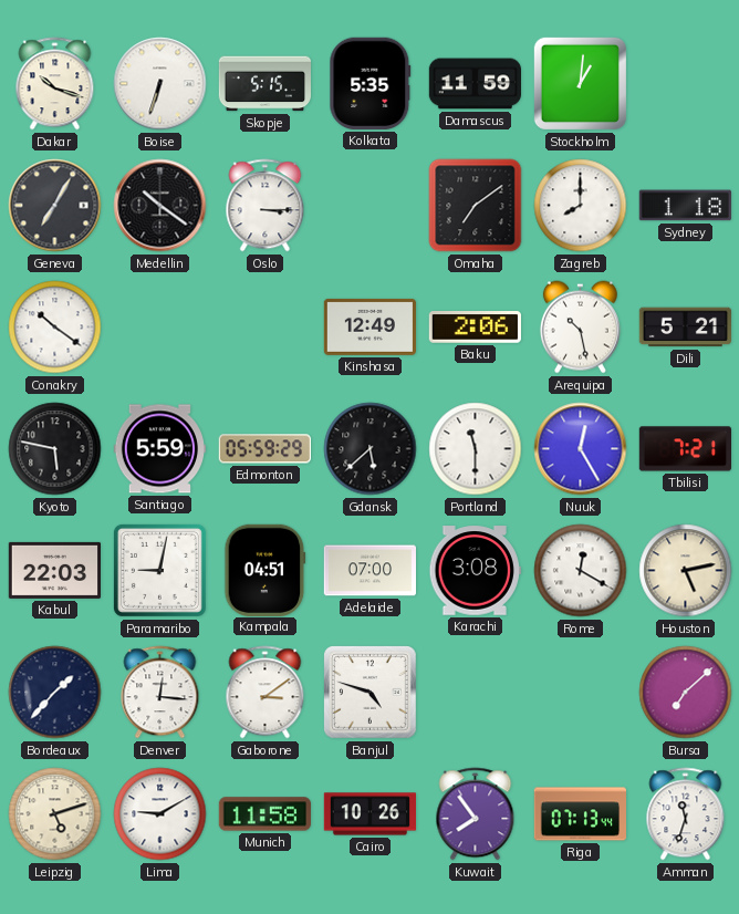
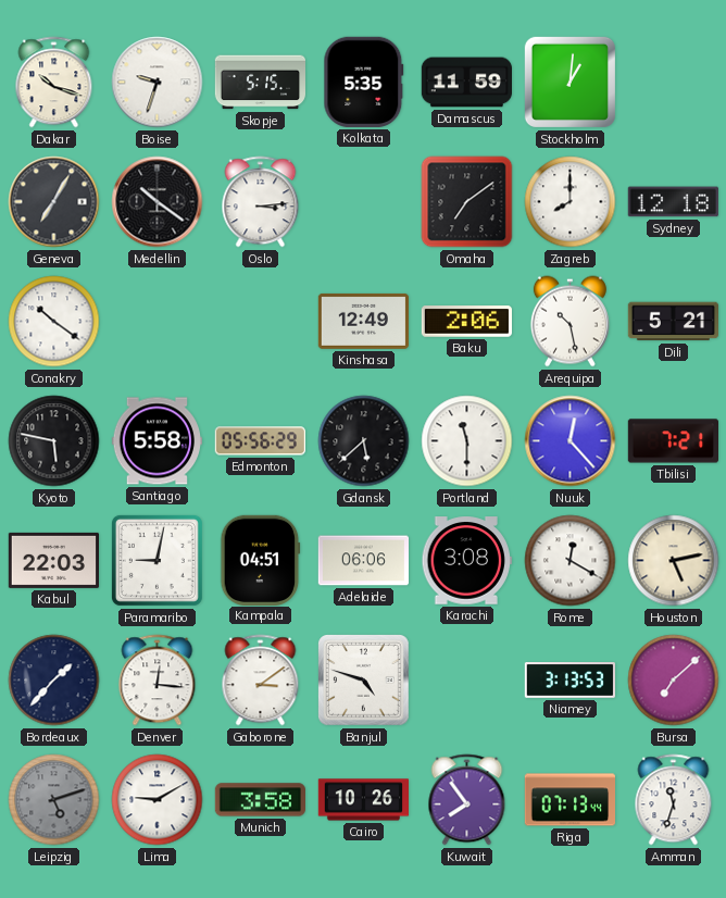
Boise: 6:33 -> 9:33
Oslo: 3:15 -> 3:14
Sydney: 1:18 -> 12:18
Santiago: 5:59 -> 5:58
Edmonton: 05:59 -> 05:56
Nuuk: 12:25 -> 12:23
Adelaide: 07:00 -> 06:06
Niamey: none -> 3:13
Leipzig dial: cream -> grey
Munich: 11:58 -> 3:58
